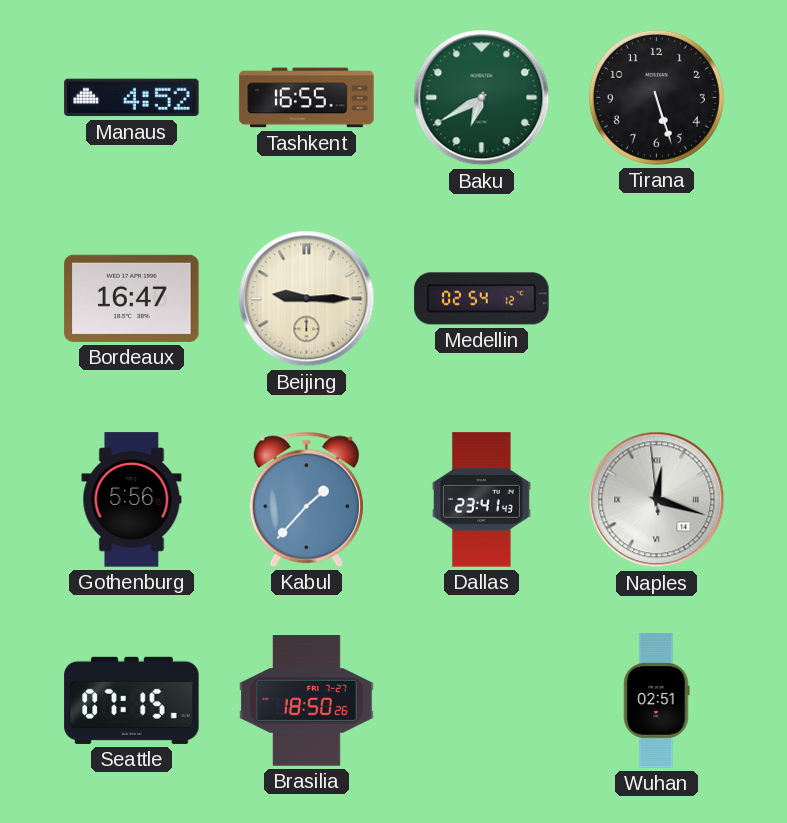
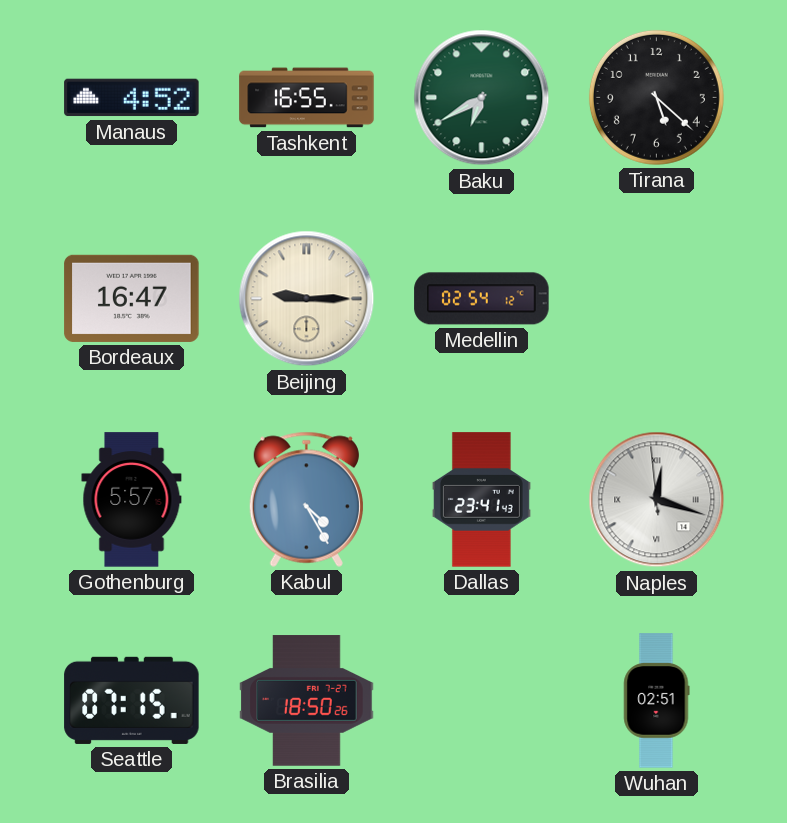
Tirana: 5:27 -> 5:22
Gothenburg: 5:56 -> 5:57
Kabul: 1:37 -> 4:25
